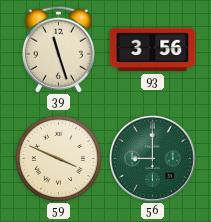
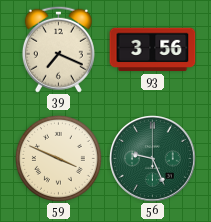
39: 11:27 -> 7:19
56: 9:00 -> 9:26
